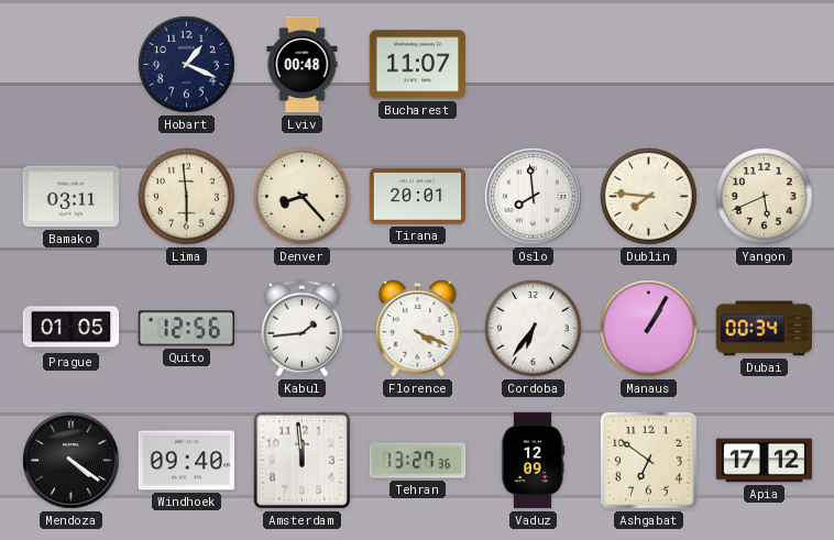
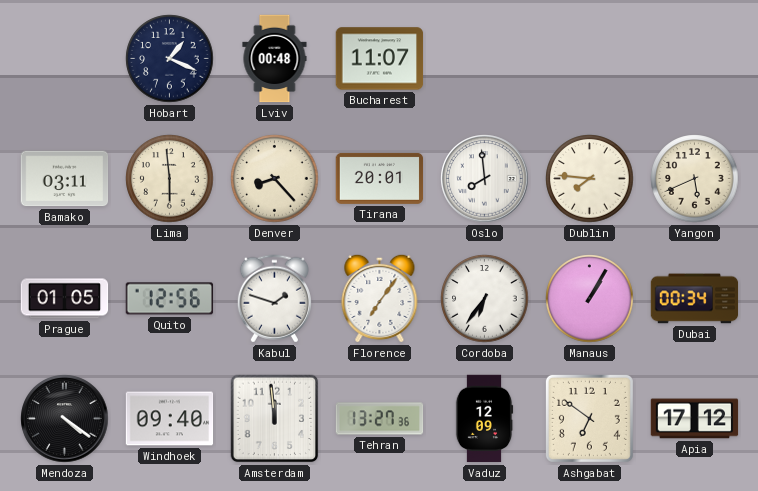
Kabul: 1:44 -> 1:48
Florence: 4:19 -> 7:06
